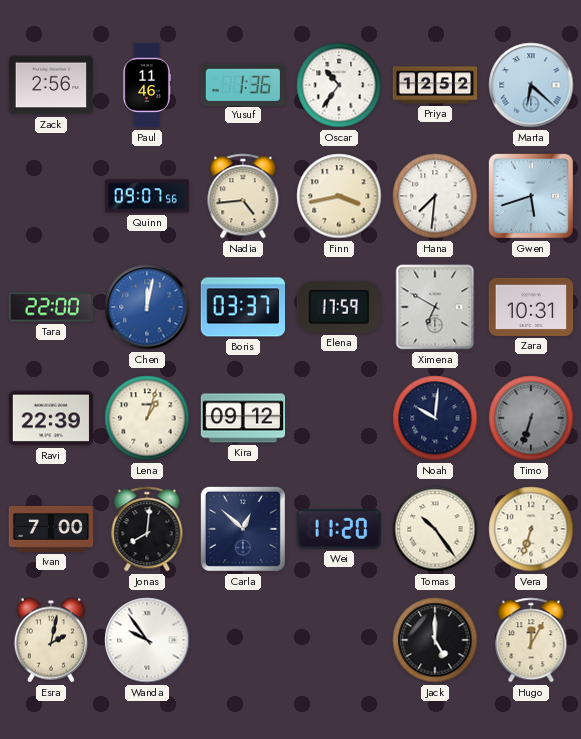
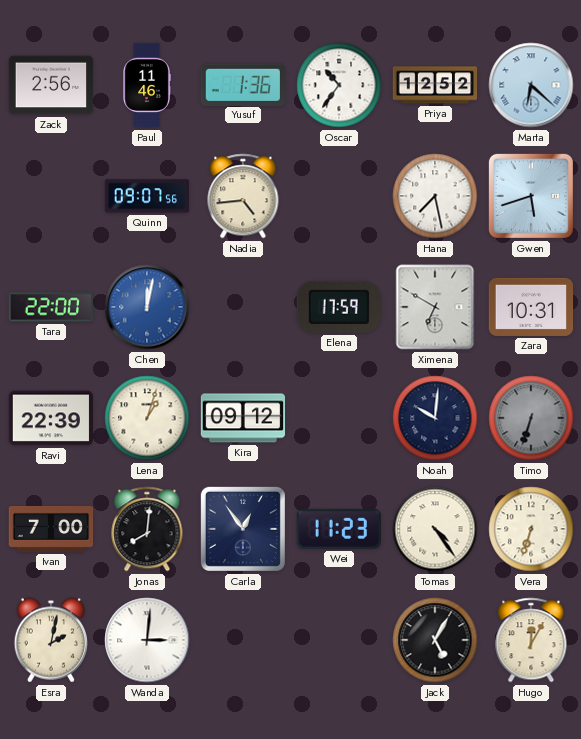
Finn: 3:43 -> none
Hana: 7:31 -> 7:28
Boris: 03:37 -> none
Carla: 12:52 -> 12:54
Wei: 11:20 -> 11:23
Tomas: 10:24 -> 4:24
Wanda: 9:54 -> 3:01
Jack: 5:00 -> 5:05
